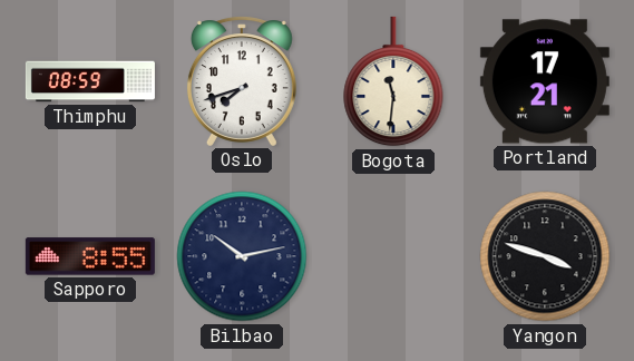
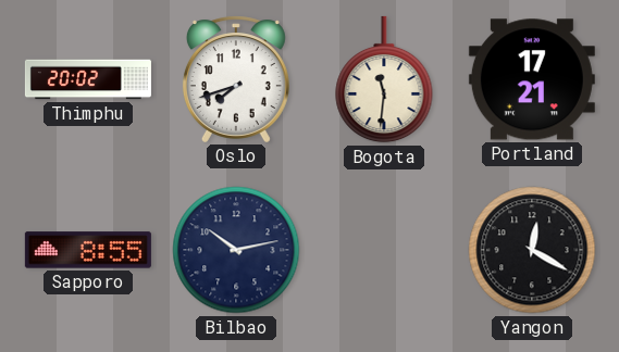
Thimphu: 08:59 -> 20:02
Yangon: 3:48 -> 12:20
